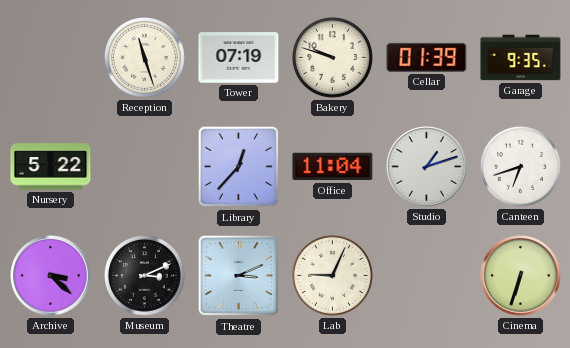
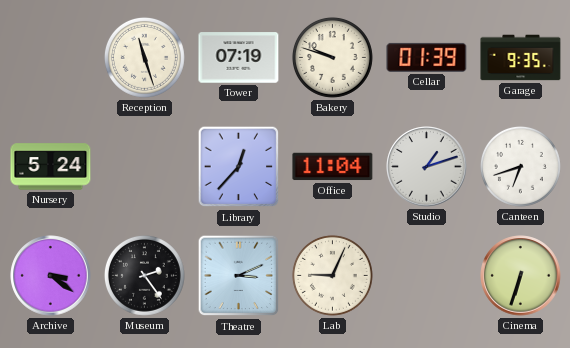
Nursery: 5:22 -> 5:24
Archive: 3:22 -> 3:21
Museum: 3:11 -> 2:24
